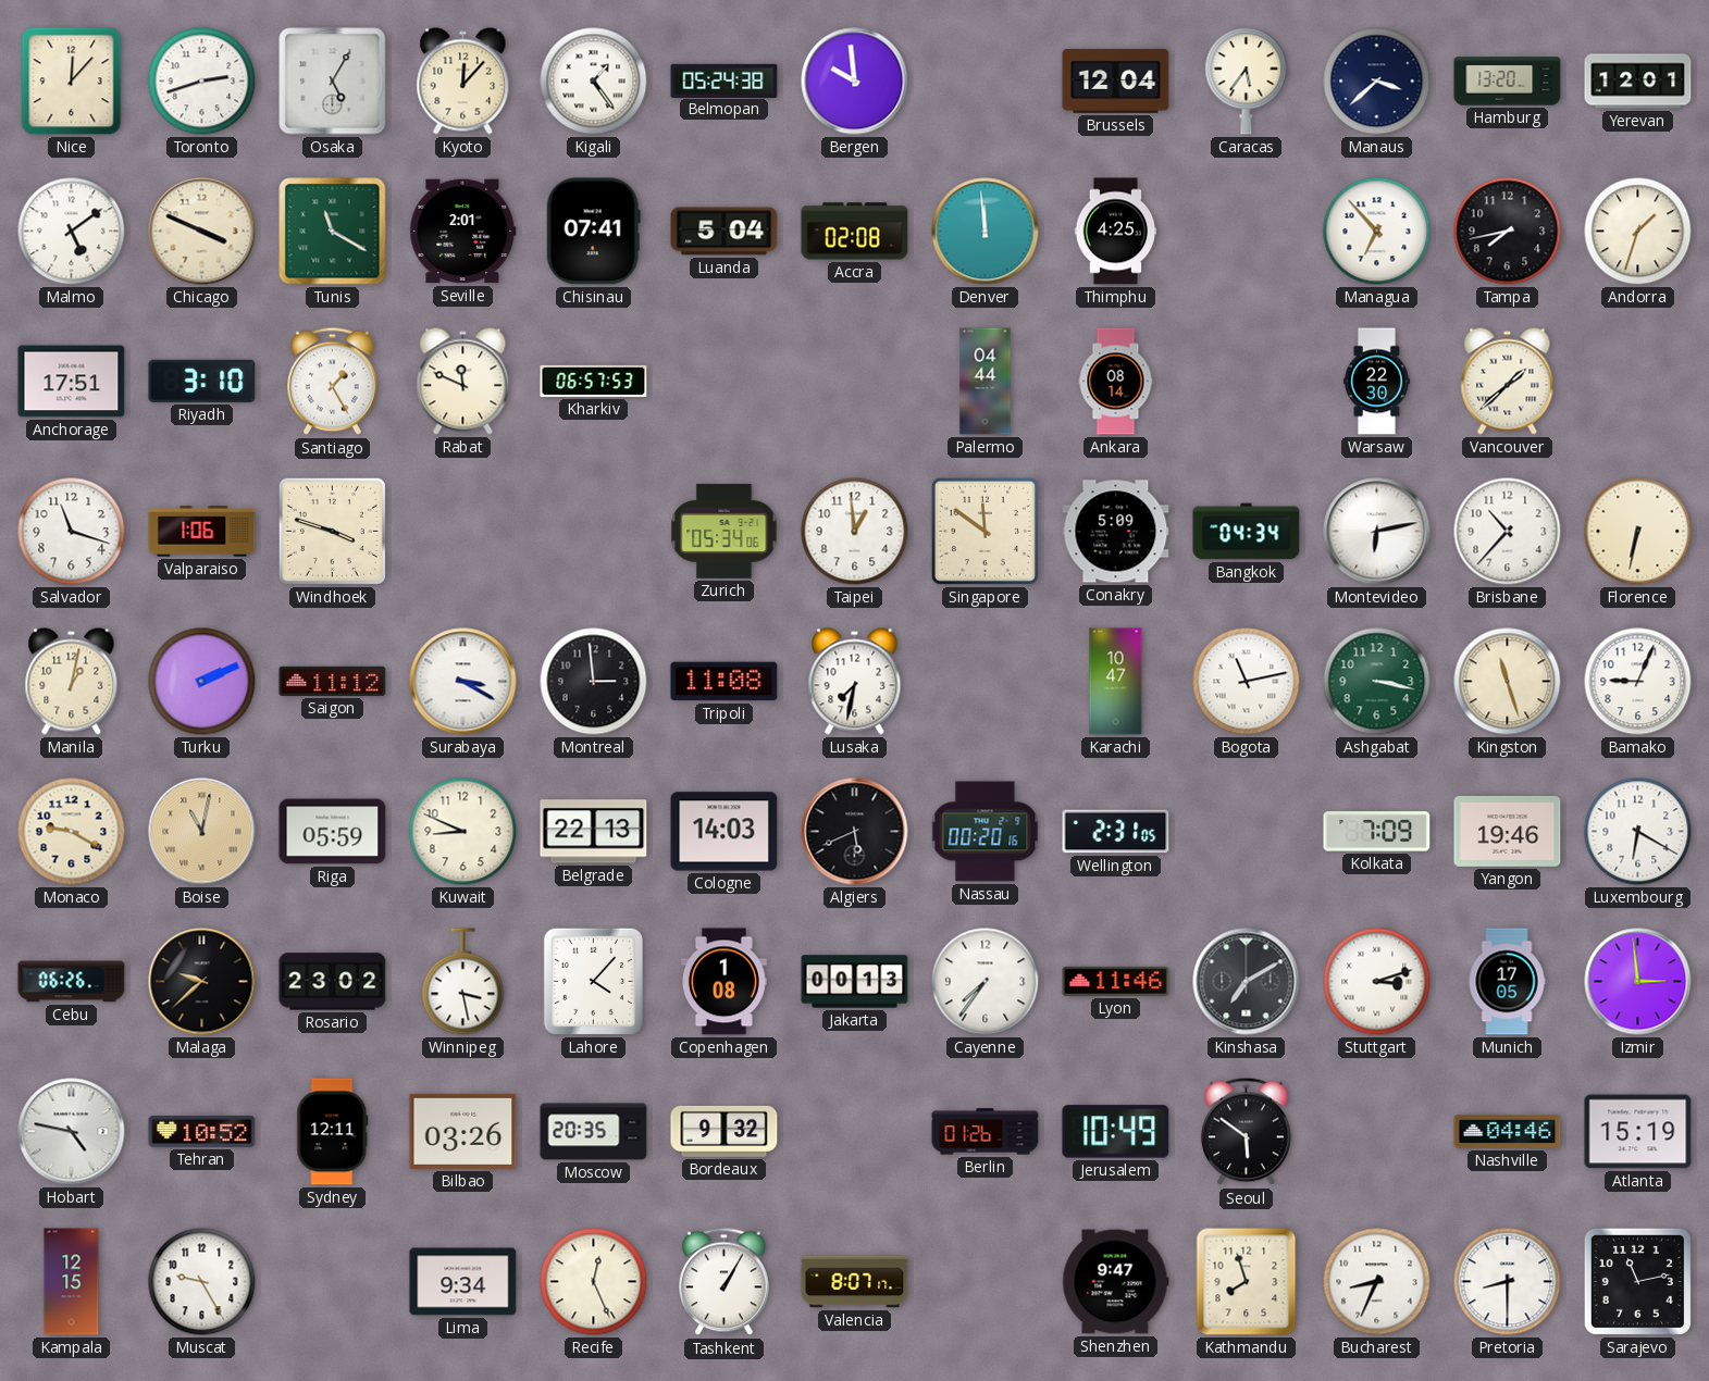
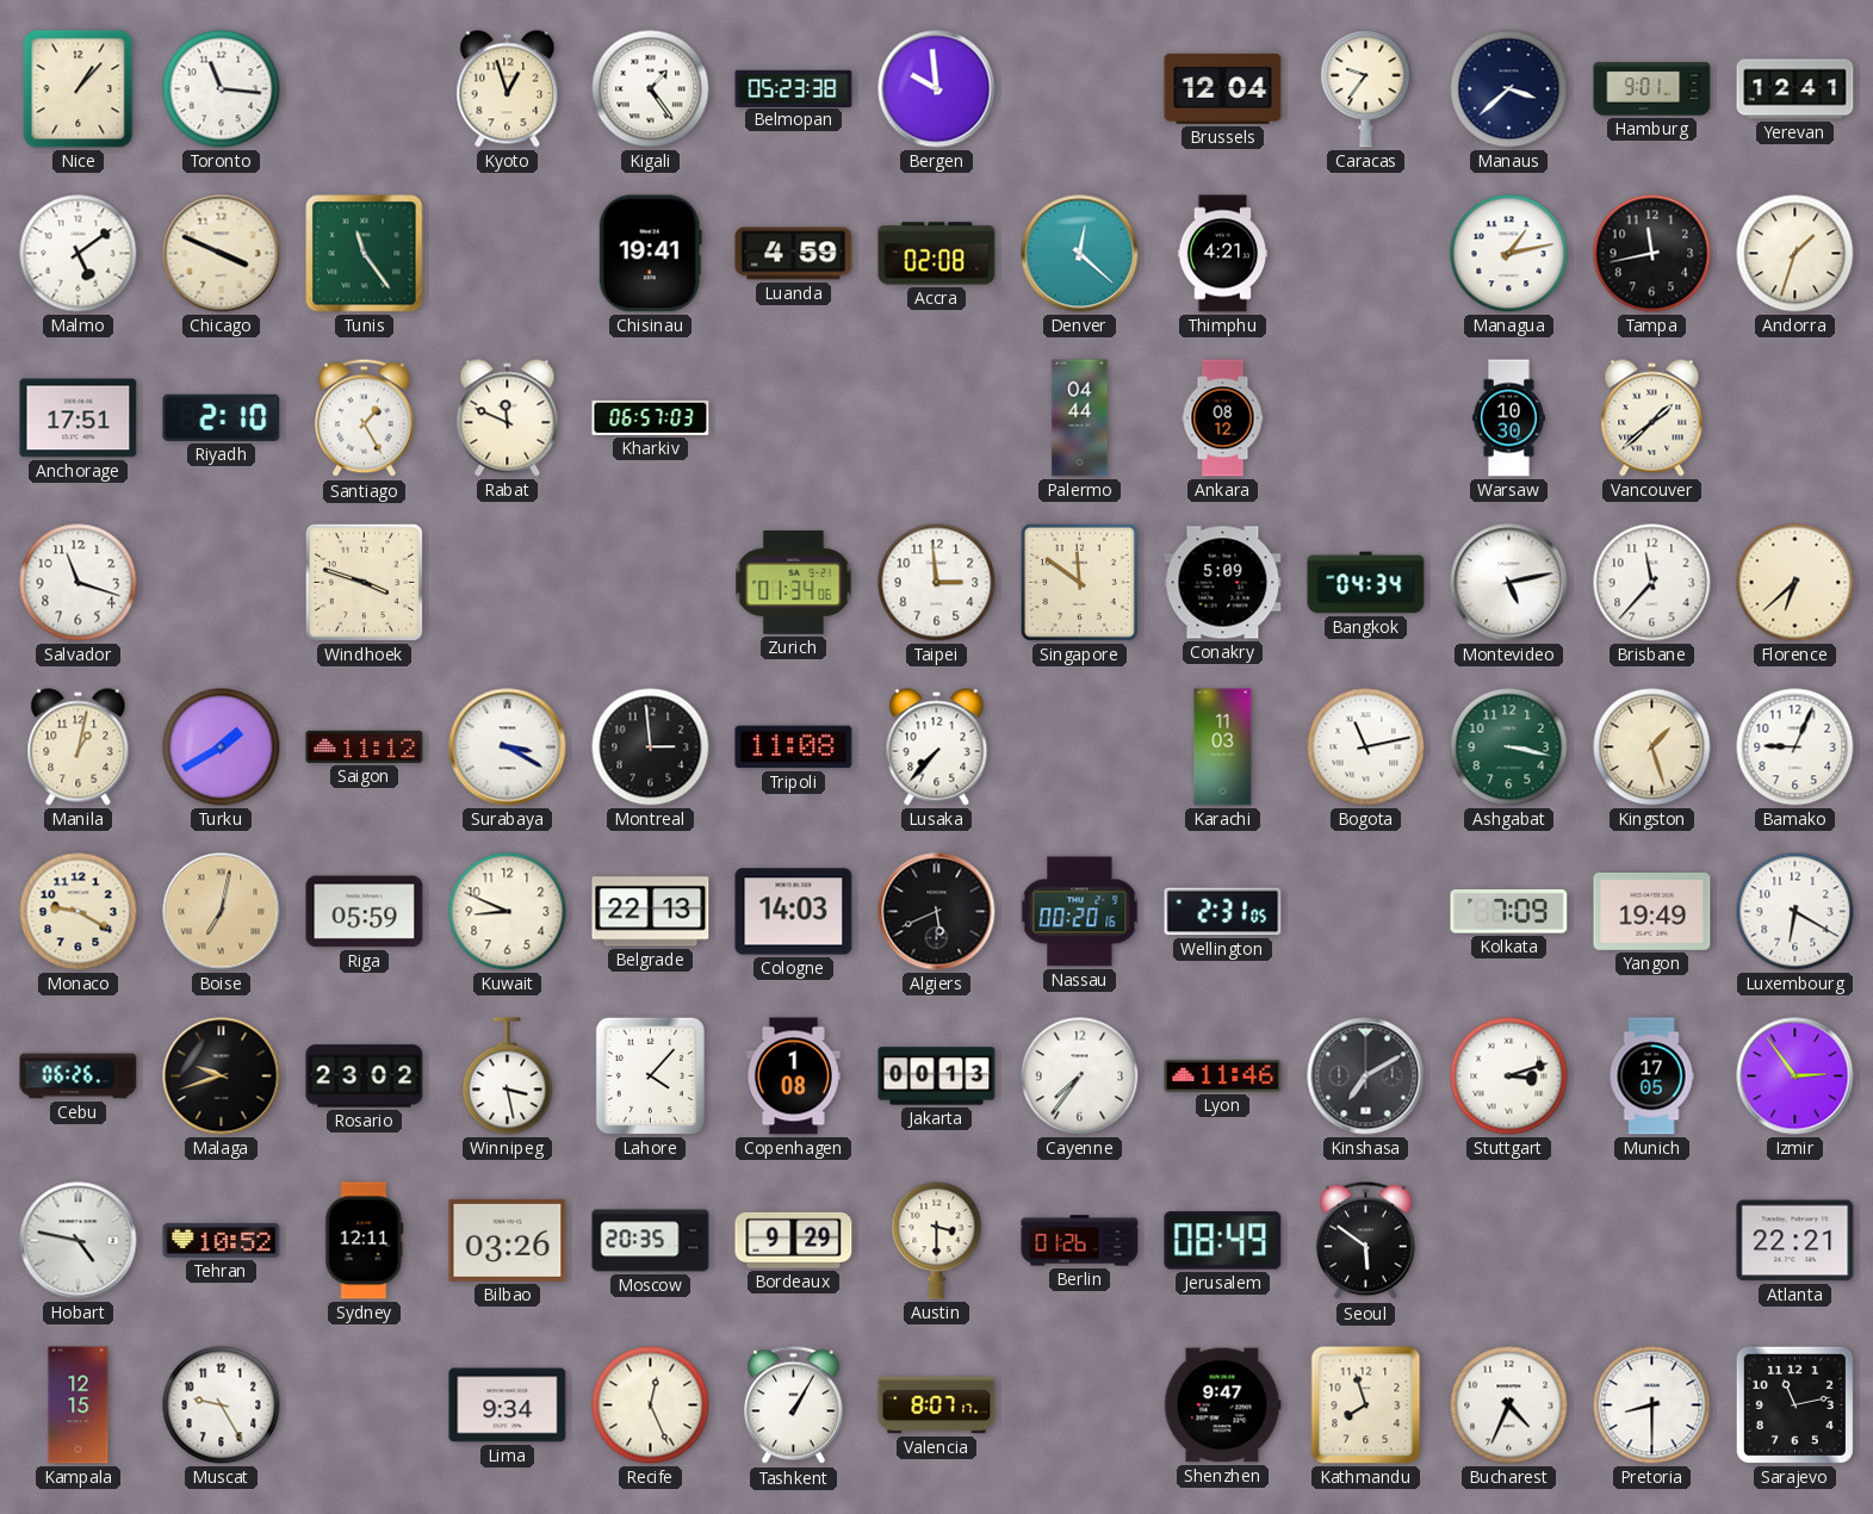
Nice: 12:07 -> 1:07
Toronto: 2:42 -> 11:16
Osaka: 5:05 -> none
Kyoto: 12:07 -> 12:57
Belmopan: 05:24 -> 05:23
Caracas: 5:36 -> 9:36
Hamburg: 13:20 -> 9:01
Yerevan: 12:01 -> 12:41
Tunis: 11:20 -> 11:24
Seville: 2:01 -> none
Chisinau: 07:41 -> 19:41
Luanda: 5:04 -> 4:59
Denver: 11:59 -> 12:22
Thimphu: 4:25 -> 4:21
Managua: 6:53 -> 1:13
Tampa: 7:43 -> 11:43
Riyadh: 3:10 -> 2:10
Kharkiv: 06:57:53 -> 06:57:03
Ankara: 08:14 -> 08:12
Warsaw: 22:30 -> 10:30
Valparaiso: 1:06 -> none
Zurich: 05:34 -> 01:34
Taipei: 12:59 -> 2:59
Montevideo: 6:13 -> 5:13
Brisbane: 10:37 -> 11:37
Florence: 6:32 -> 6:38
Turku: 2:11 -> 1:40
Lusaka: 7:32 -> 7:37
Karachi: 10:47 -> 11:03
Kingston: 11:27 -> 1:27
Boise: 11:02 -> 7:02
Yangon: 19:46 -> 19:49
Malaga: 9:38 -> 9:42
Izmir: 2:59 -> 2:54
Bordeaux: 9:32 -> 9:29
Austin: none -> 3:30
Jerusalem: 10:49 -> 08:49
Nashville: 04:46 -> none
Atlanta: 15:19 -> 22:21
Bucharest: 8:34 -> 4:34
